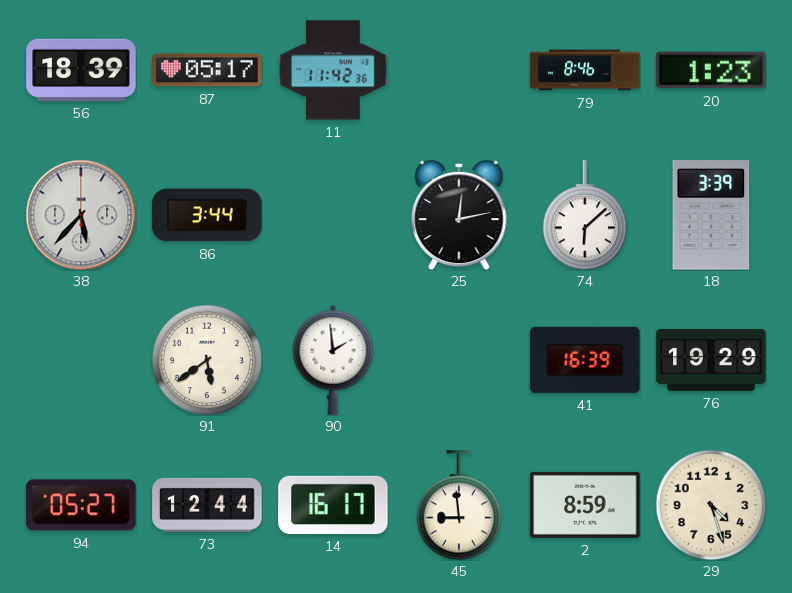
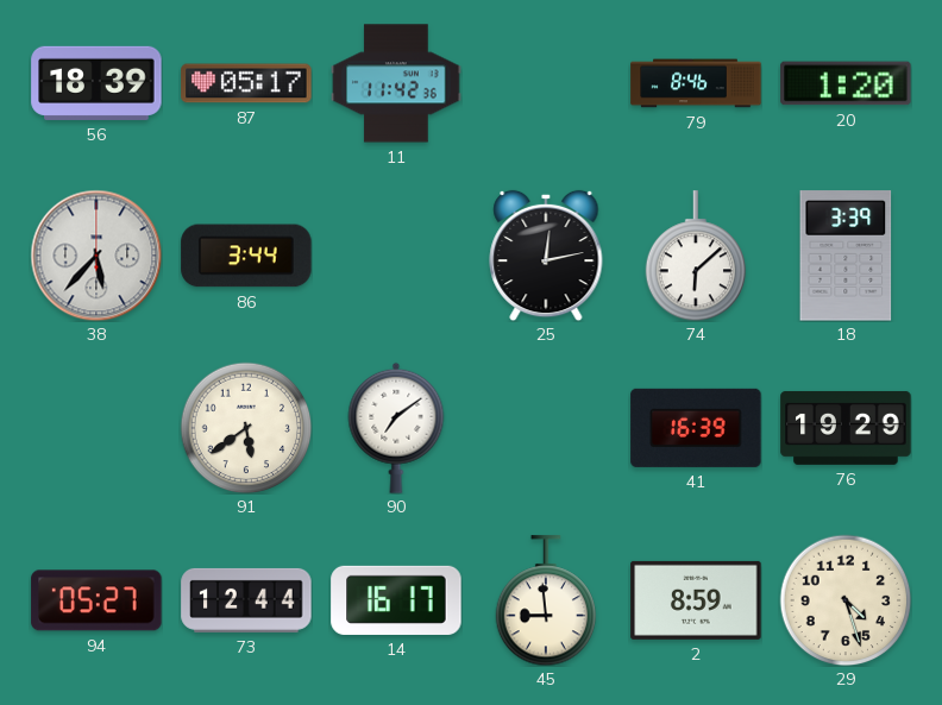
20: 1:23 -> 1:20
90: 1:59 -> 7:09
